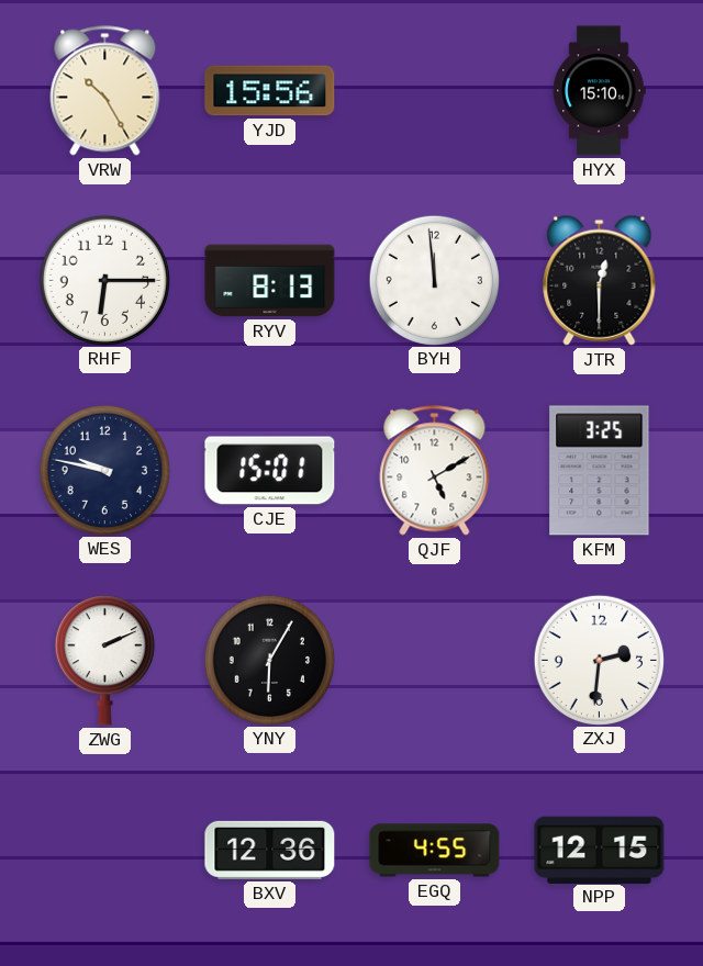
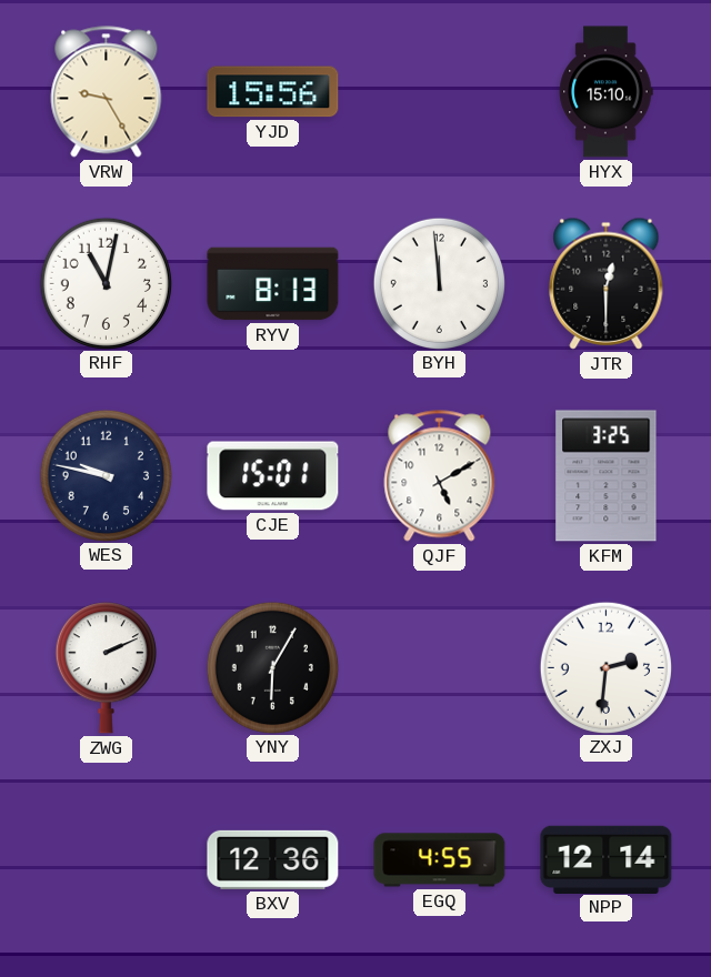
VRW: 10:25 -> 9:25
RHF: 6:15 -> 11:02
NPP: 12:15 -> 12:14
